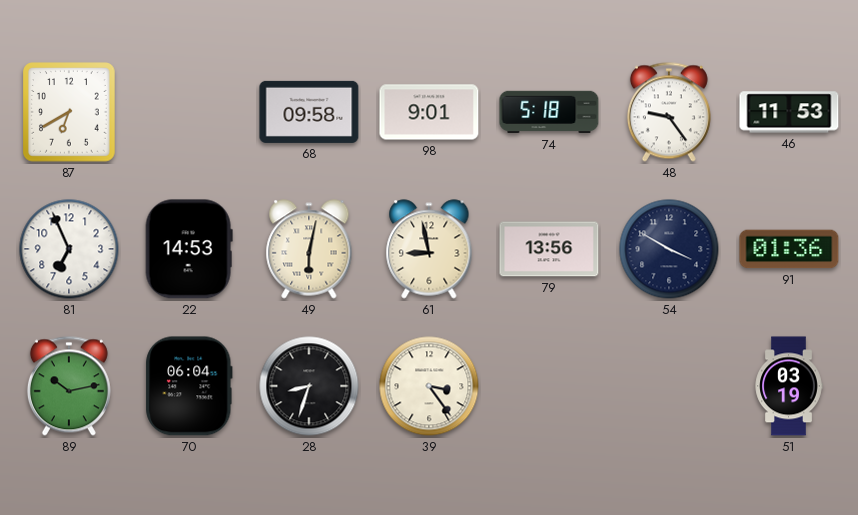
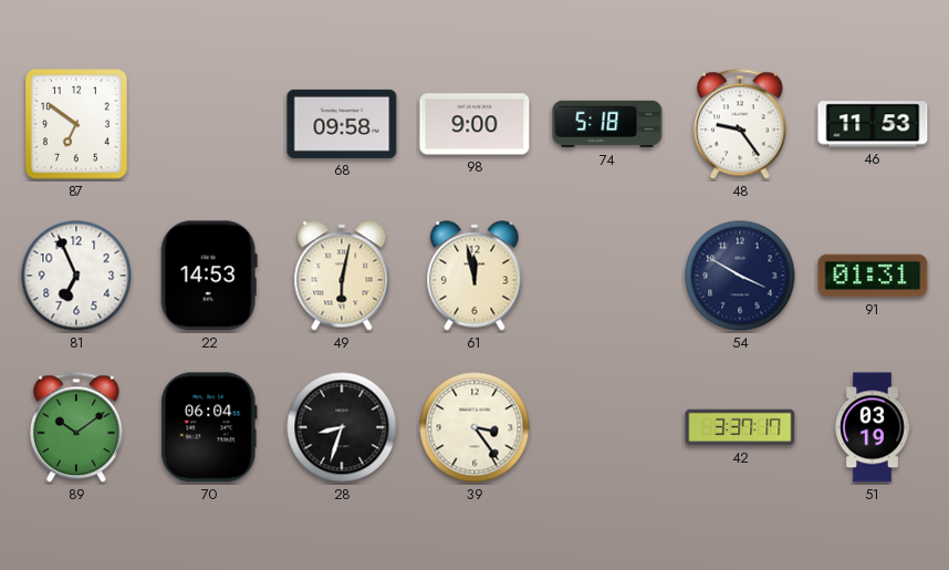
87: 6:40 -> 6:51
98: 9:01 -> 9:00
61: 8:58 -> 11:58
79: 13:56 -> none
91: 01:36 -> 01:31
89: 10:13 -> 10:09
42: none -> 3:37
